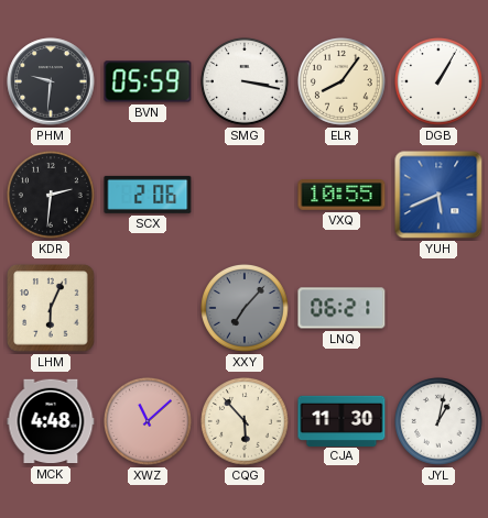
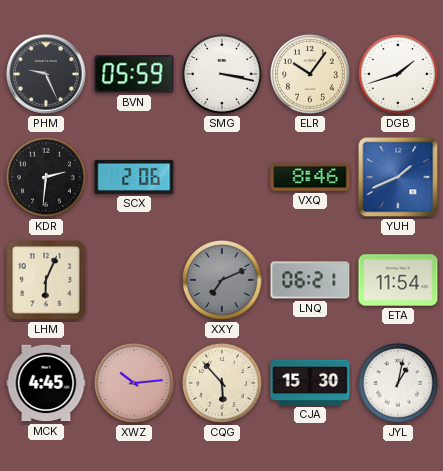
PHM: 9:31 -> 9:26
ELR: 8:06 -> 10:06
DGB: 1:05 -> 1:42
VXQ: 10:55 -> 8:46
YUH: 5:41 -> 1:41
XXY: 7:07 -> 7:11
ETA: none -> 11:54
MCK: 4:48 -> 4:45
XWZ: 11:08 -> 10:14
CJA: 11:30 -> 15:30
